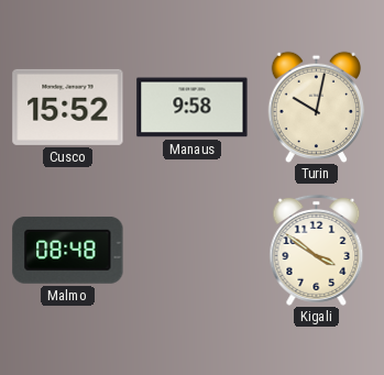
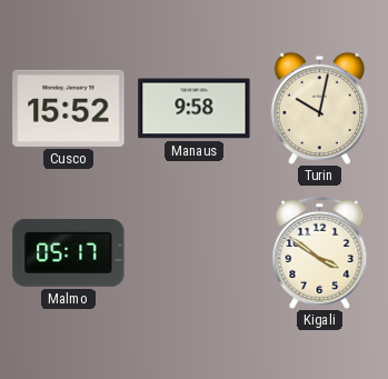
Malmo: 08:48 -> 05:17
